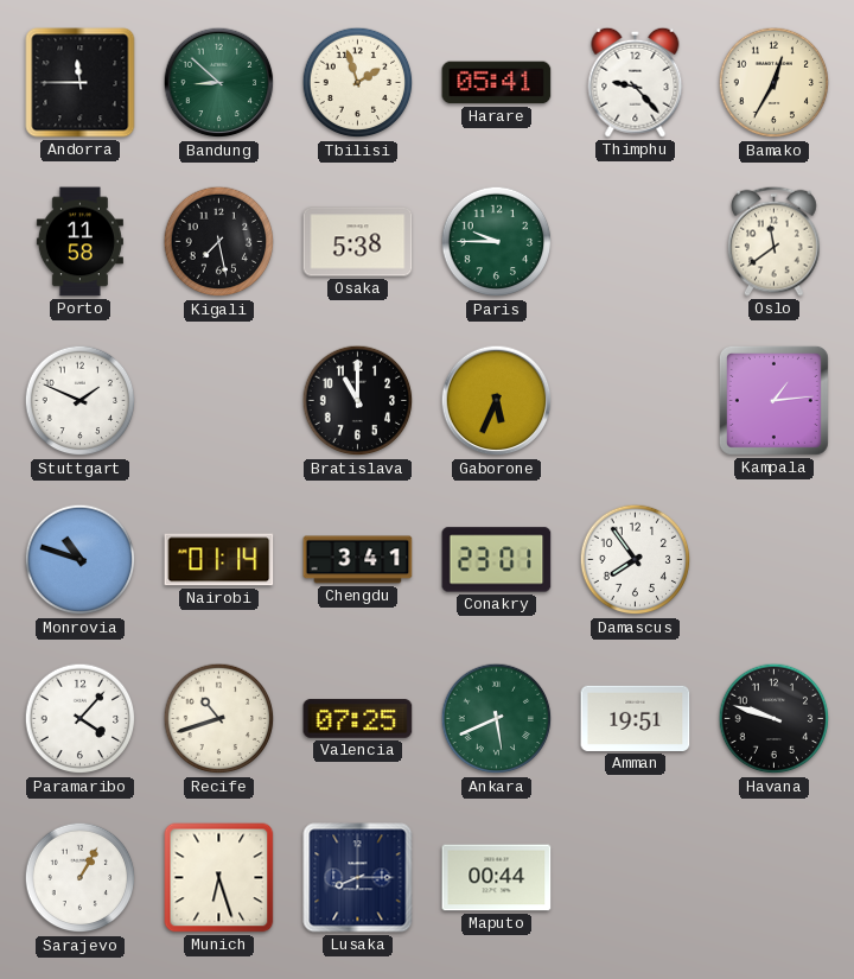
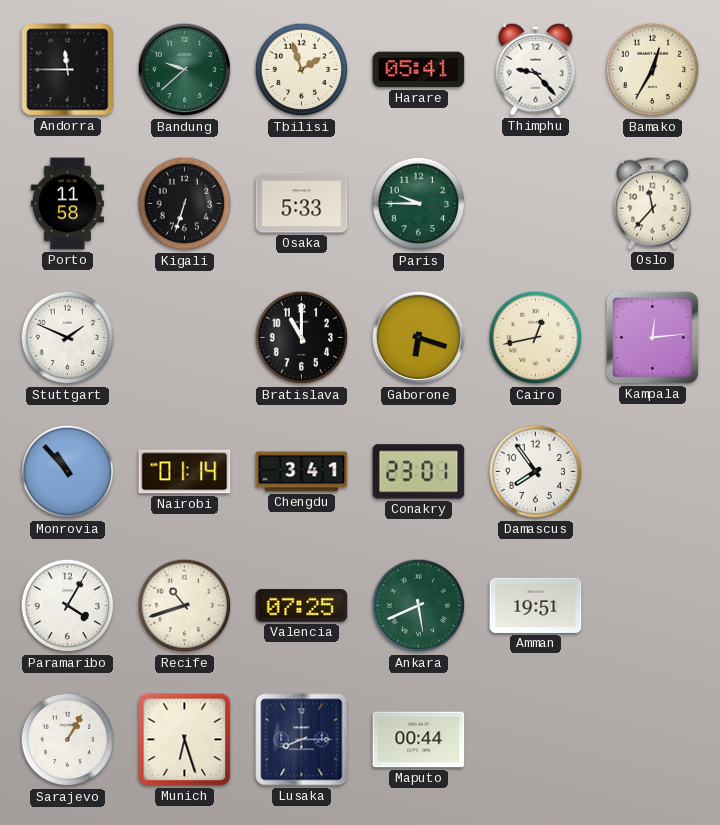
Bandung: 8:52 -> 9:38
Kigali: 7:28 -> 6:33
Osaka: 5:38 -> 5:33
Oslo: 11:39 -> 11:37
Gaborone: 5:34 -> 6:18
Cairo: none -> 12:43
Kampala: 1:14 -> 12:14
Monrovia: 10:48 -> 10:53
Paramaribo: 4:07 -> 4:05
Havana: 9:48 -> none
